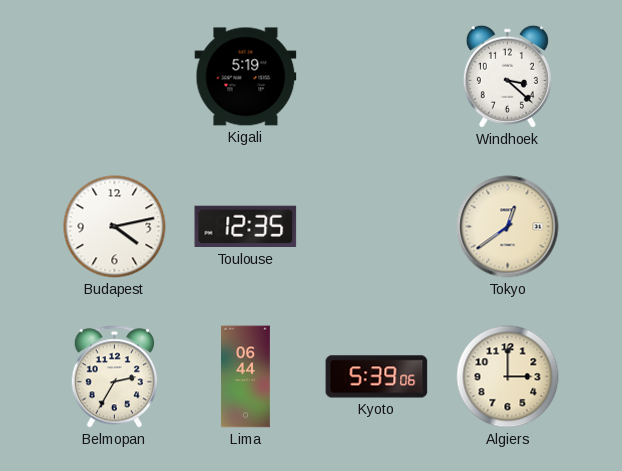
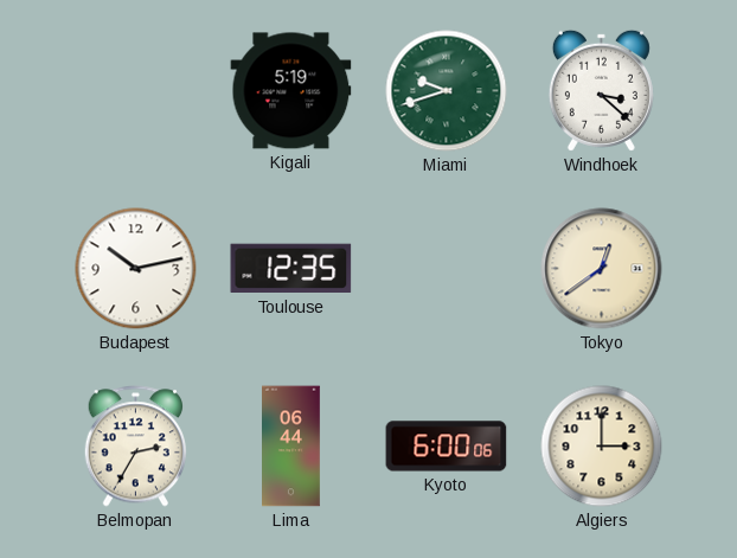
Miami: none -> 9:42
Budapest: 4:13 -> 10:13
Kyoto: 5:39 -> 6:00
